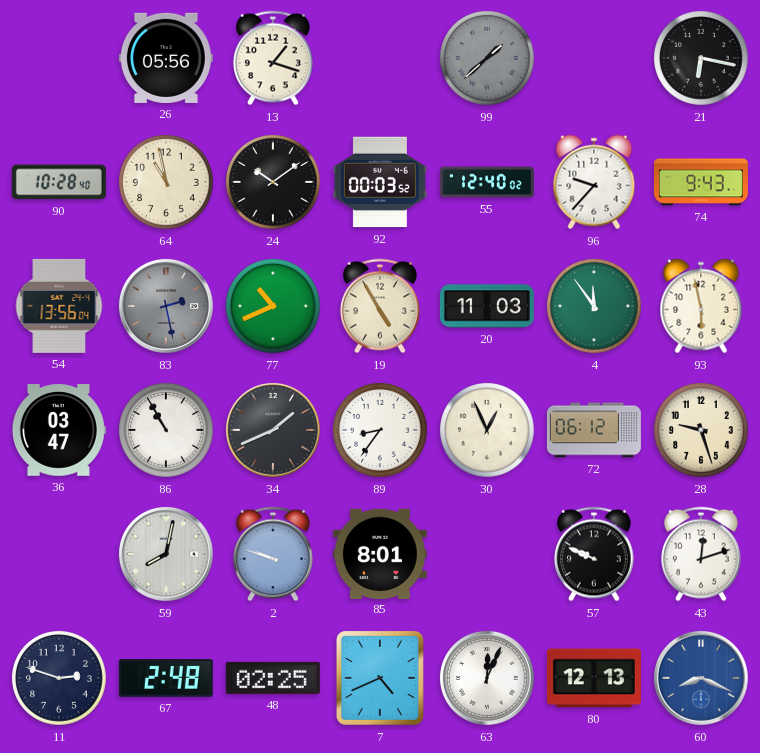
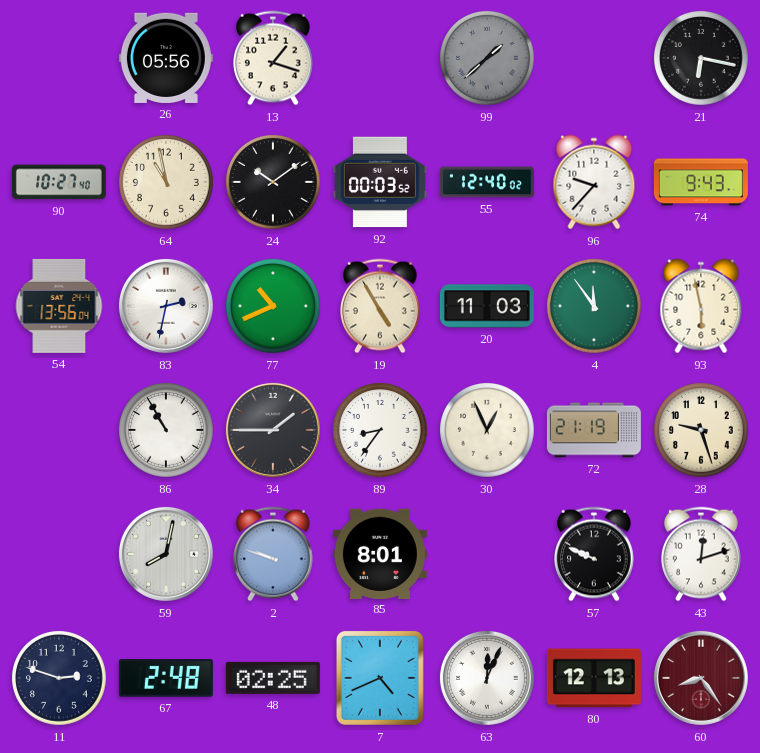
90: 10:28 -> 10:27
83: 2:28 -> 2:32
83 dial: grey -> white
36: 03:47 -> none
34: 1:41 -> 1:45
72: 06:12 -> 21:19
60: 8:19 -> 8:24
60 dial: blue -> burgundy
